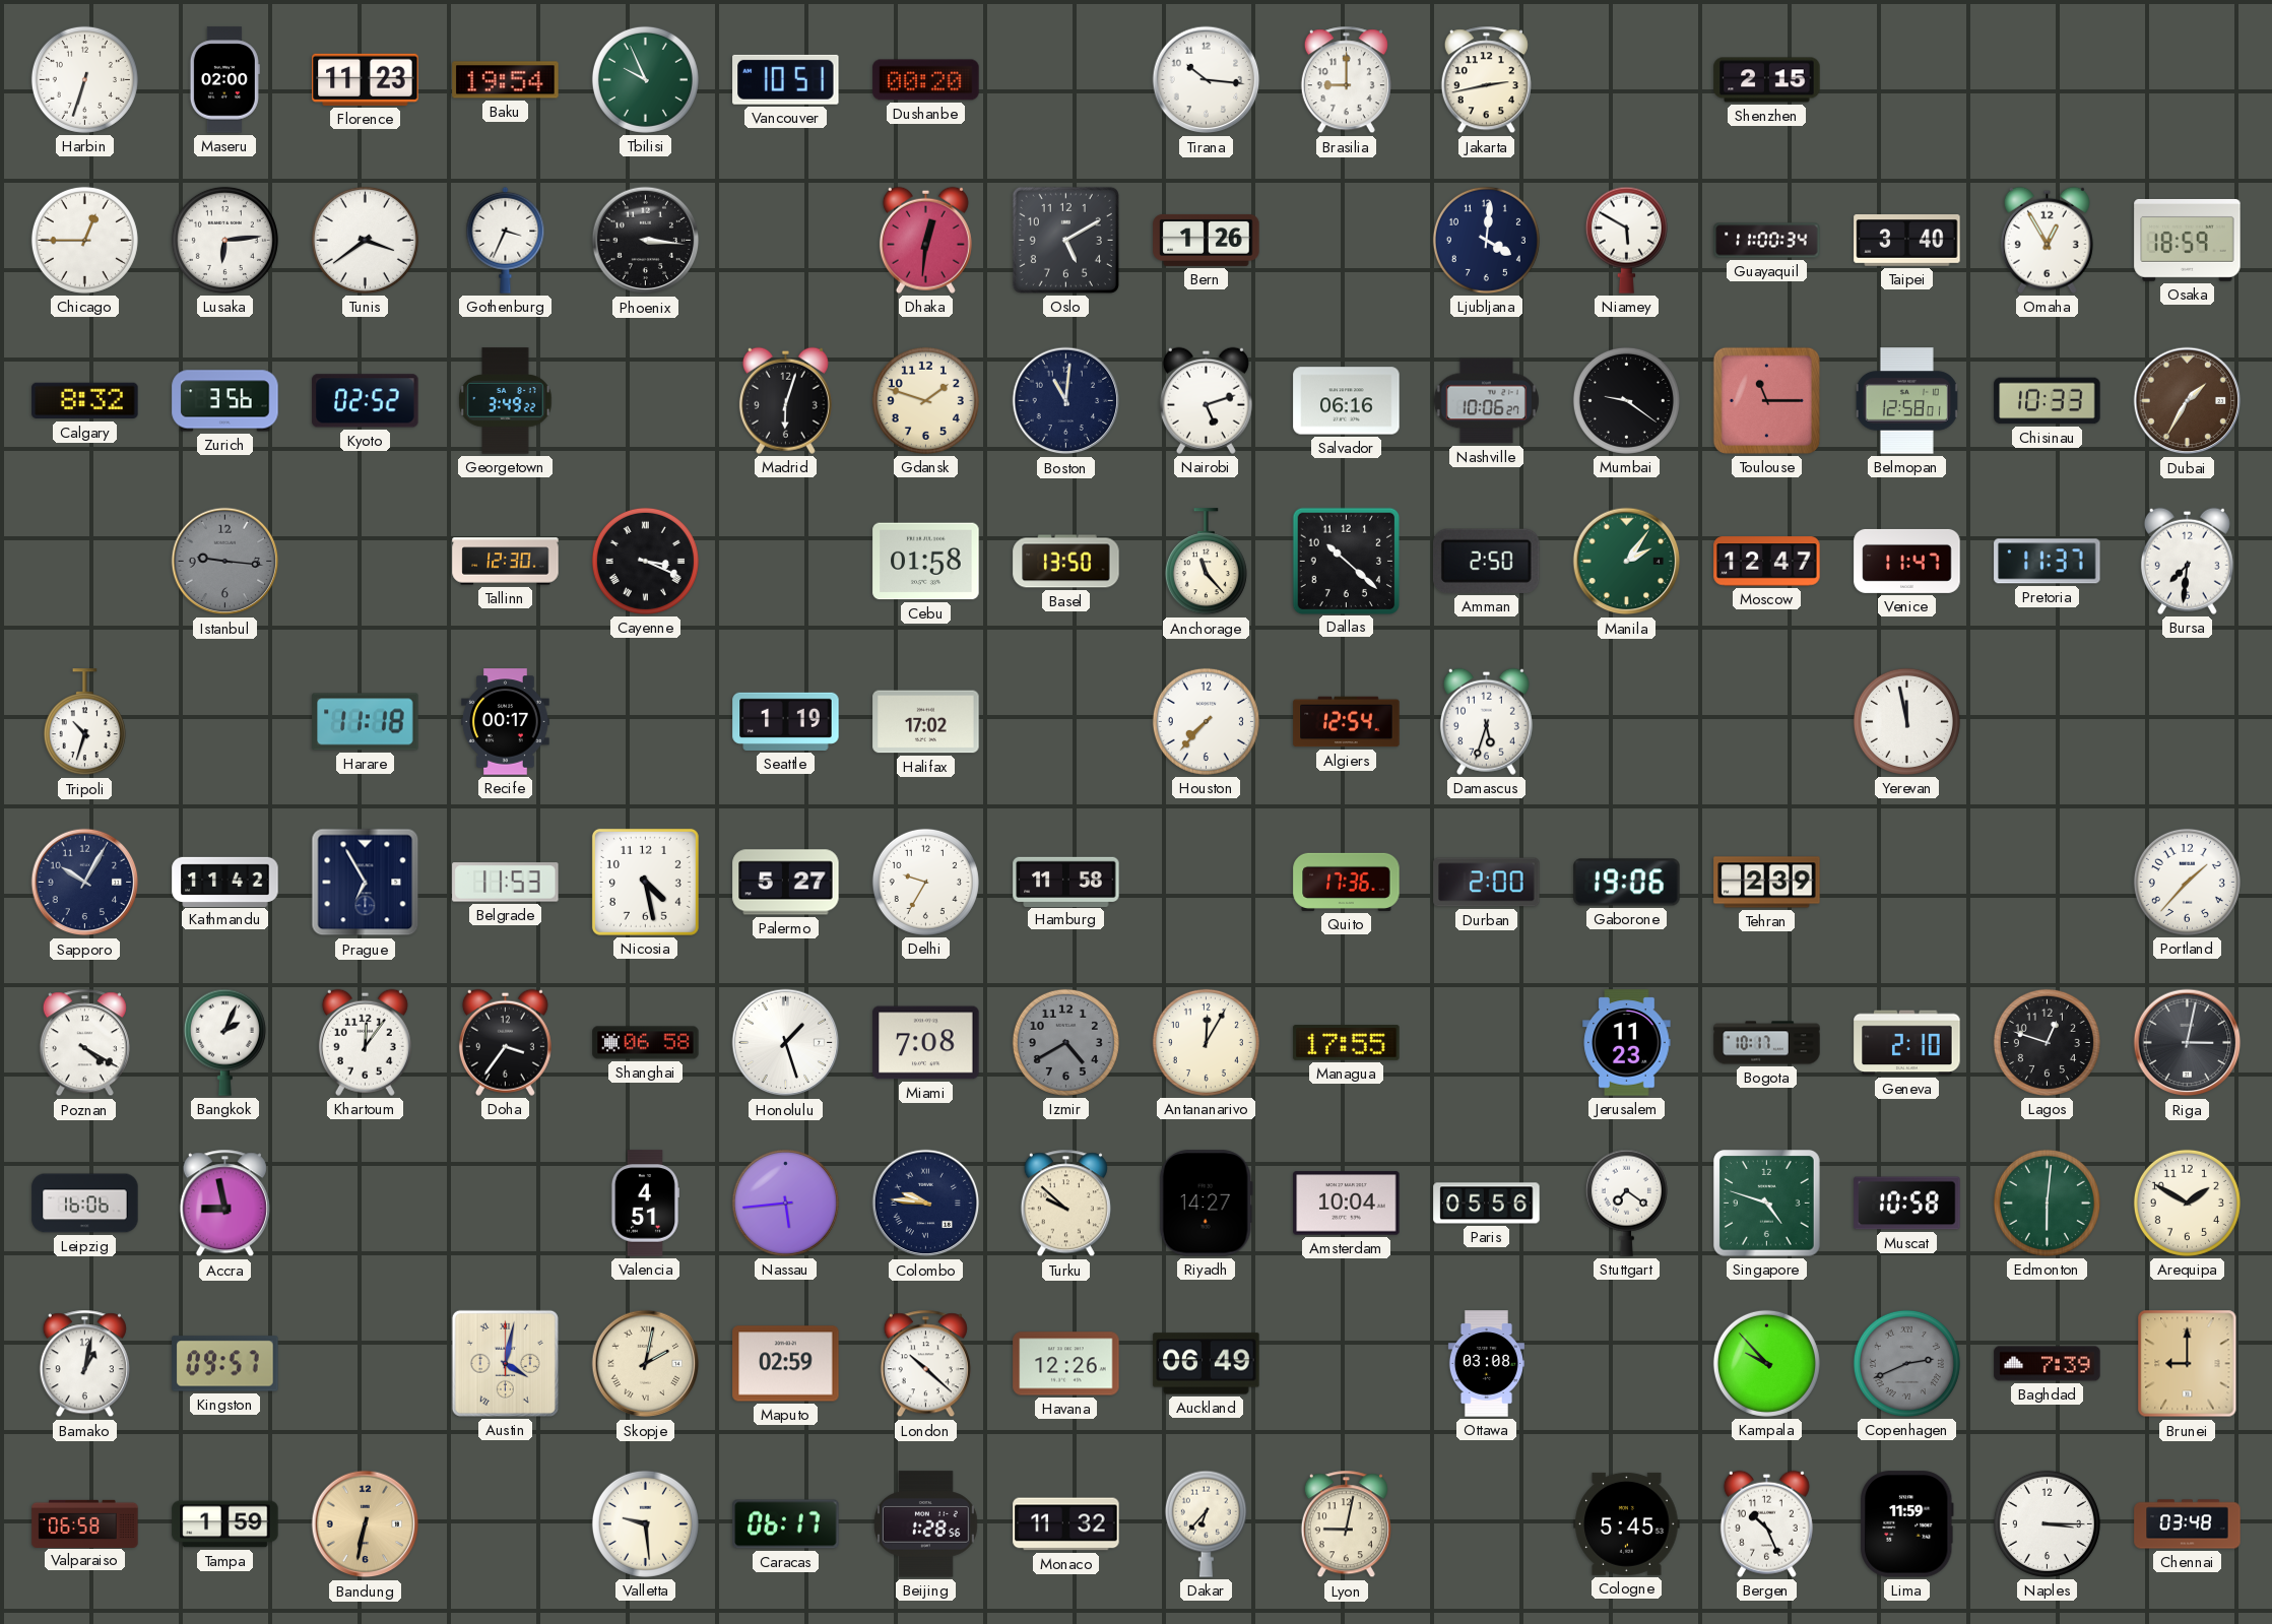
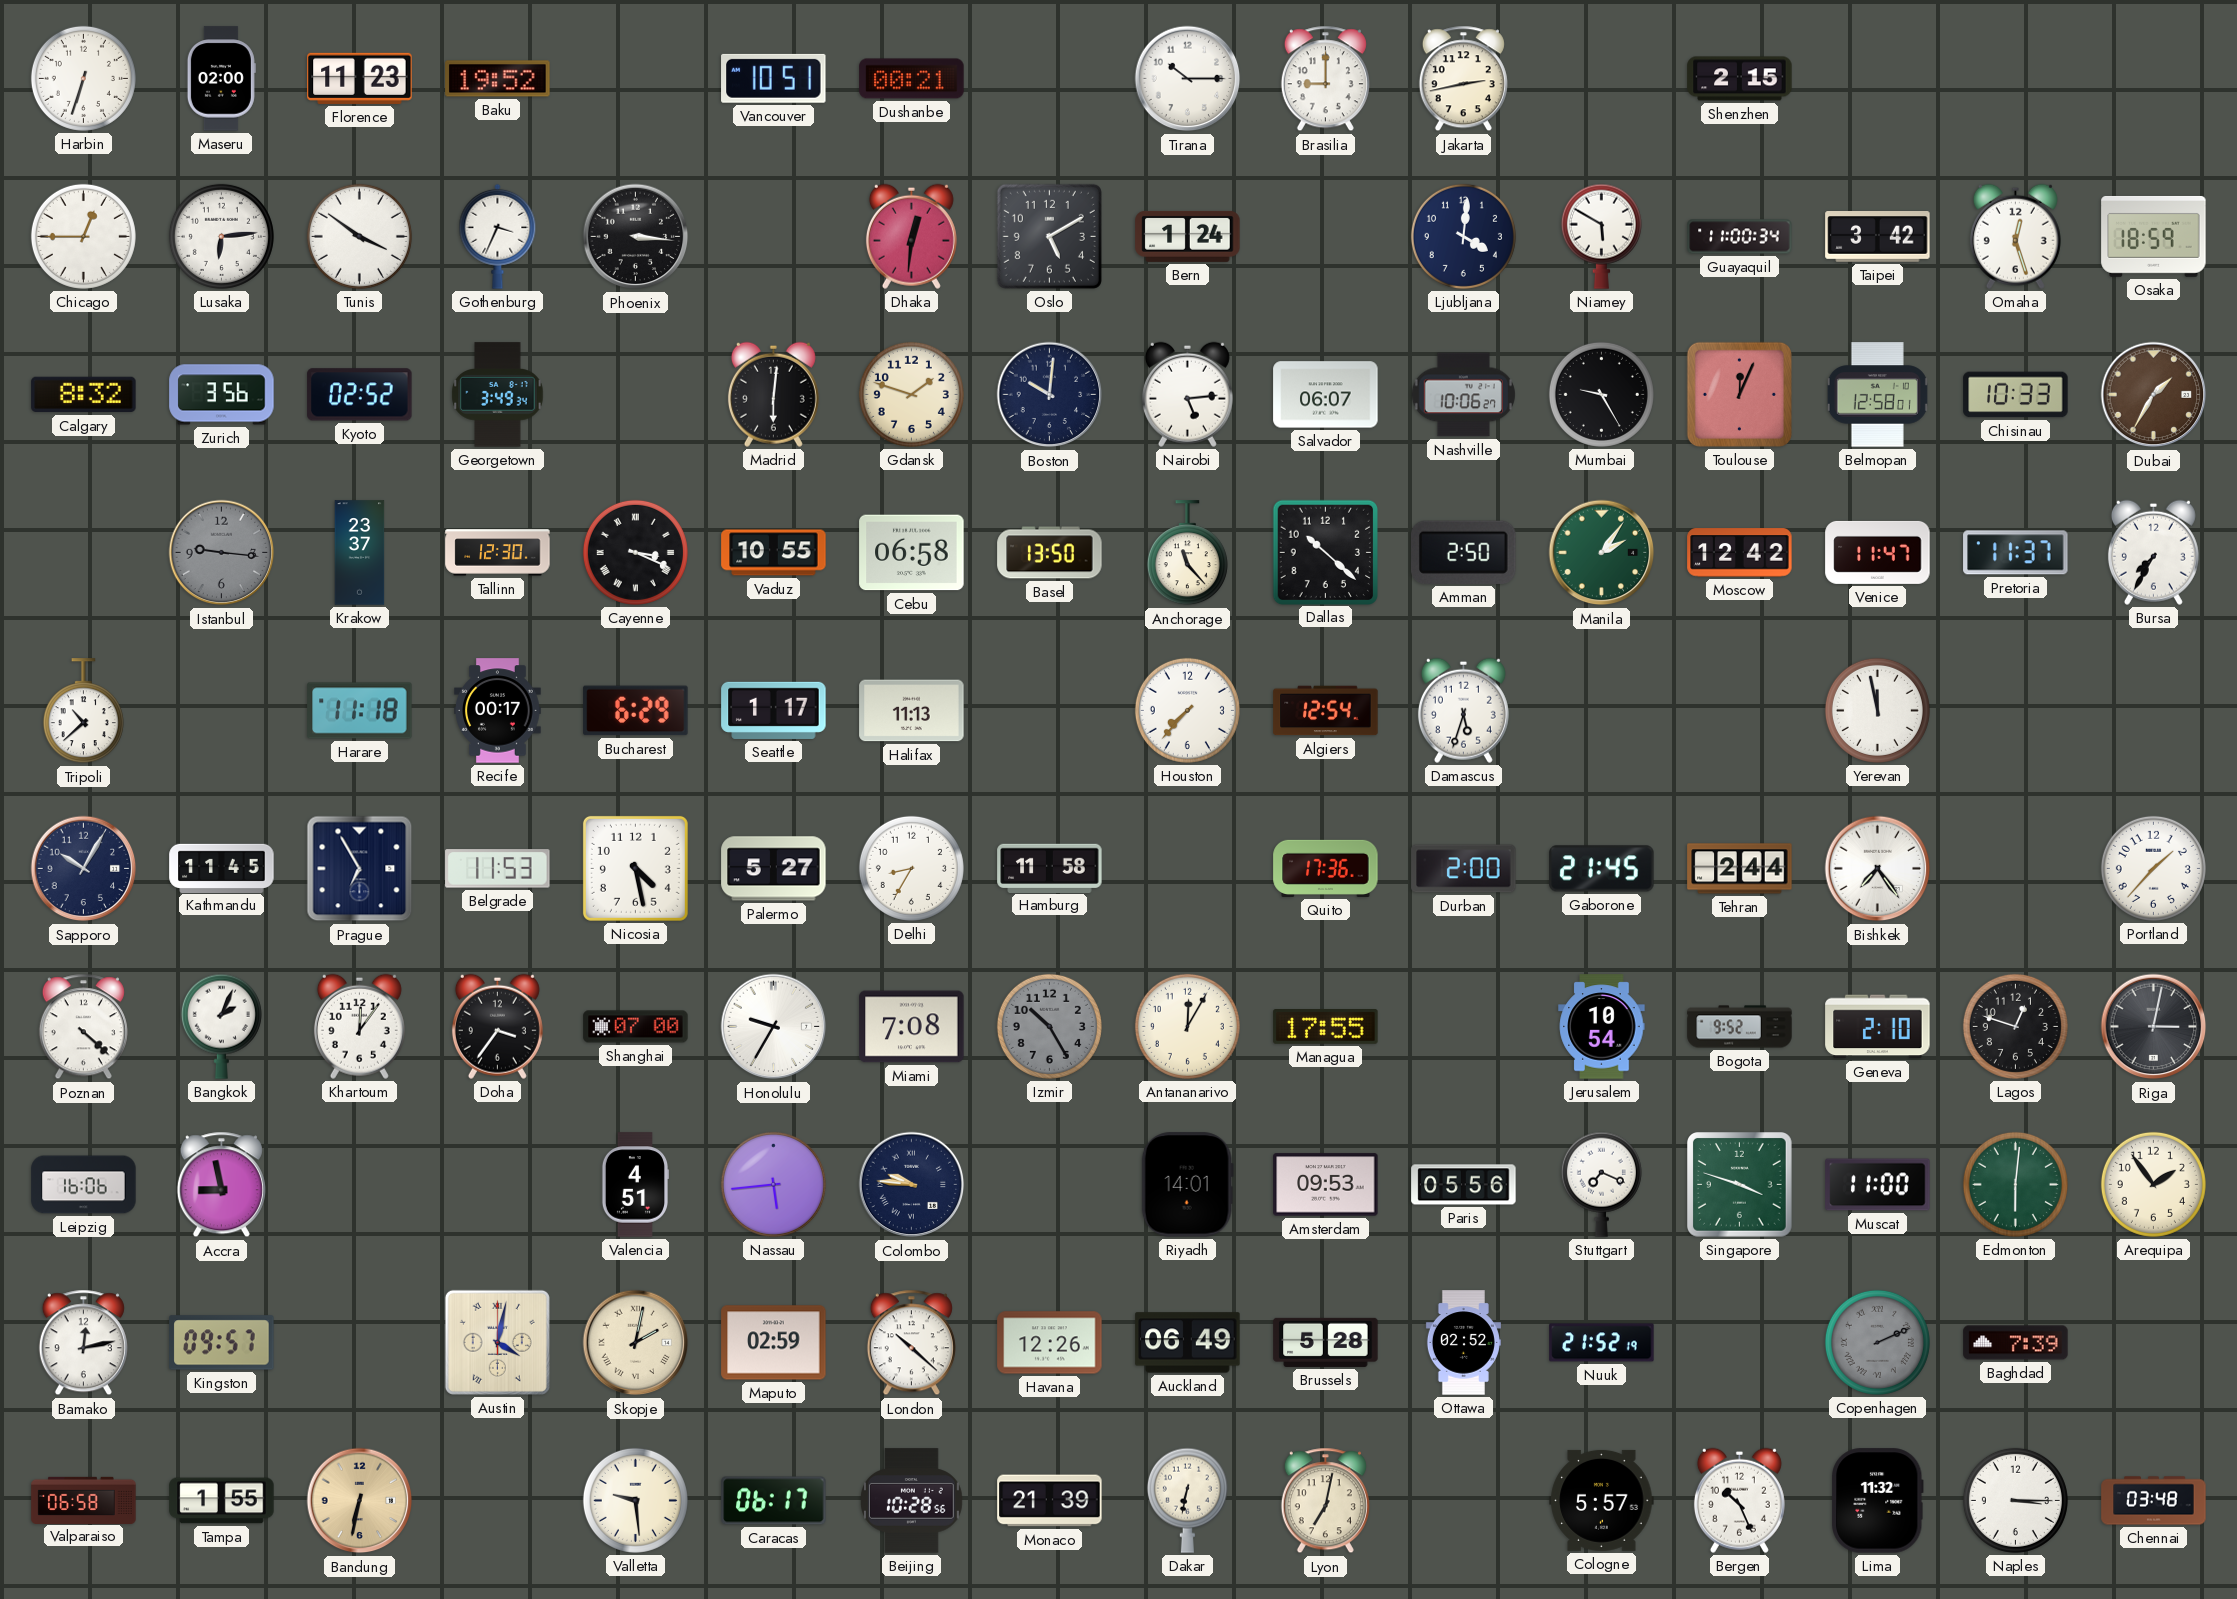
Baku: 19:54 -> 19:52
Tbilisi: 9:56 -> none
Dushanbe: 00:20 -> 00:21
Tirana: 10:16 -> 10:15
Tunis: 3:39 -> 3:51
Bern: 1:26 -> 1:24
Taipei: 3:40 -> 3:42
Omaha: 12:55 -> 12:27
Georgetown: 3:49:22 -> 3:49:34
Madrid: 6:03 -> 6:01
Boston: 11:01 -> 10:01
Nairobi: 5:12 -> 5:14
Salvador: 06:16 -> 06:07
Mumbai: 9:21 -> 9:25
Toulouse: 11:15 -> 12:04
Krakow: none -> 23:37
Vaduz: none -> 10:55
Cebu: 01:58 -> 06:58
Moscow: 12:47 -> 12:42
Bursa: 7:31 -> 7:35
Tripoli: 10:33 -> 10:38
Bucharest: none -> 6:29
Seattle: 1:19 -> 1:17
Halifax: 17:02 -> 11:13
Kathmandu: 11:42 -> 11:45
Delhi: 9:35 -> 8:35
Gaborone: 19:06 -> 21:45
Tehran: 2:39 -> 2:44
Bishkek: none -> 7:24
Poznan: 4:20 -> 4:22
Shanghai: 06:58 -> 07:00
Honolulu: 1:27 -> 9:35
Izmir: 4:40 -> 10:25
Jerusalem: 11:23 -> 10:54
Bogota: 10:17 -> 9:52
Turku: 9:52 -> none
Riyadh: 14:27 -> 14:01
Amsterdam: 10:04 -> 09:53
Stuttgart: 7:21 -> 7:19
Singapore: 4:48 -> 3:48
Muscat: 10:58 -> 11:00
Arequipa: 1:50 -> 1:54
Bamako: 1:02 -> 12:13
Brussels: none -> 5:28
Ottawa: 03:08 -> 02:52
Nuuk: none -> 21:52
Kampala: 9:53 -> none
Copenhagen: 2:41 -> 2:11
Brunei: 9:00 -> none
Tampa: 1:59 -> 1:55
Beijing: 1:28 -> 10:28
Monaco: 11:32 -> 21:39
Dakar: 6:37 -> 6:32
Lyon: 9:02 -> 7:02
Cologne: 5:45 -> 5:57
Lima: 11:59 -> 11:32
